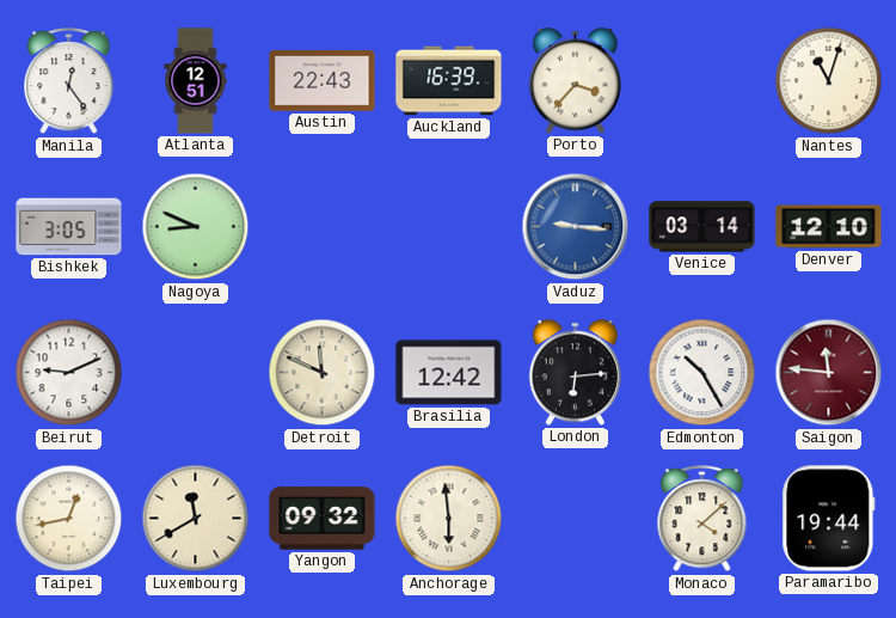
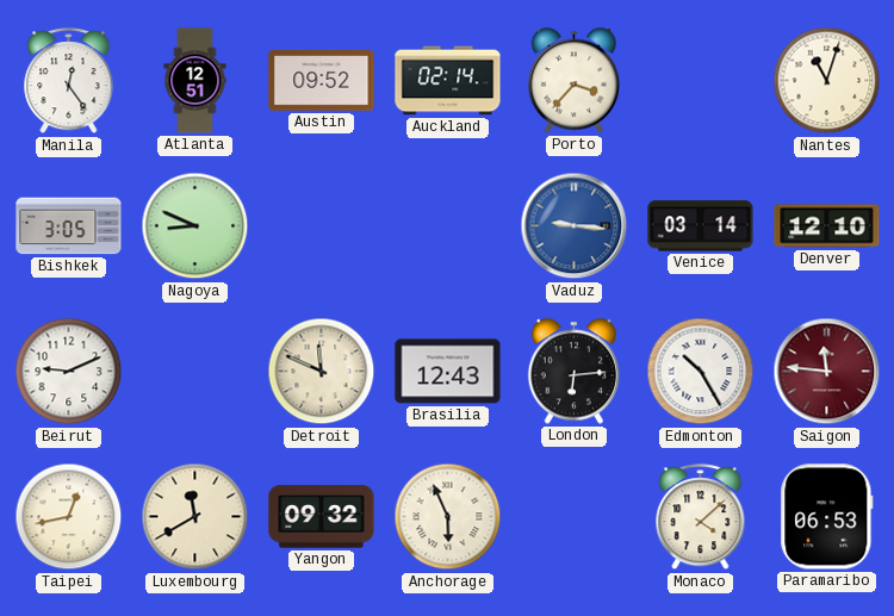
Austin: 22:43 -> 09:52
Auckland: 16:39 -> 02:14
Brasilia: 12:42 -> 12:43
Anchorage: 5:59 -> 5:56
Paramaribo: 19:44 -> 06:53
